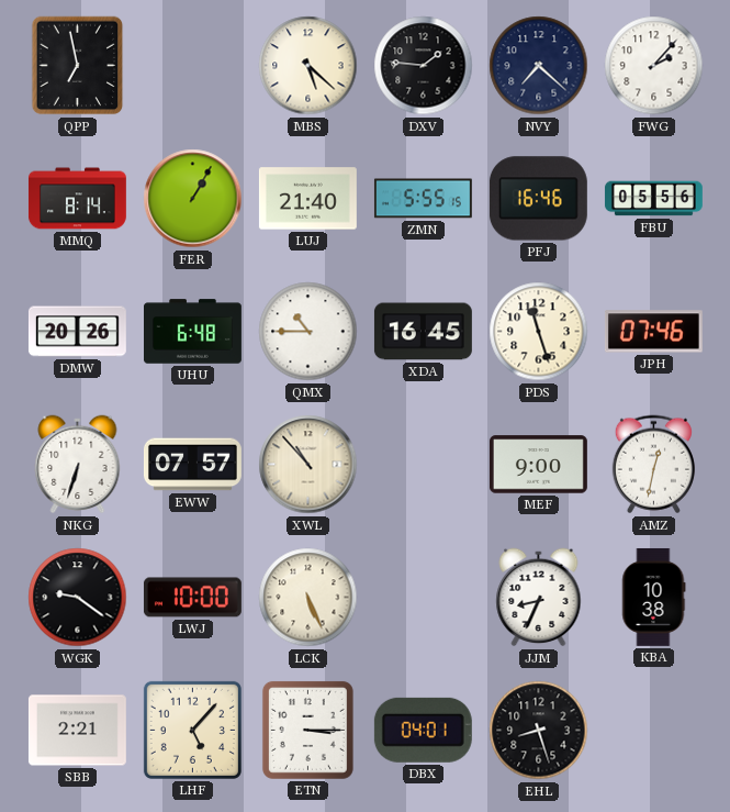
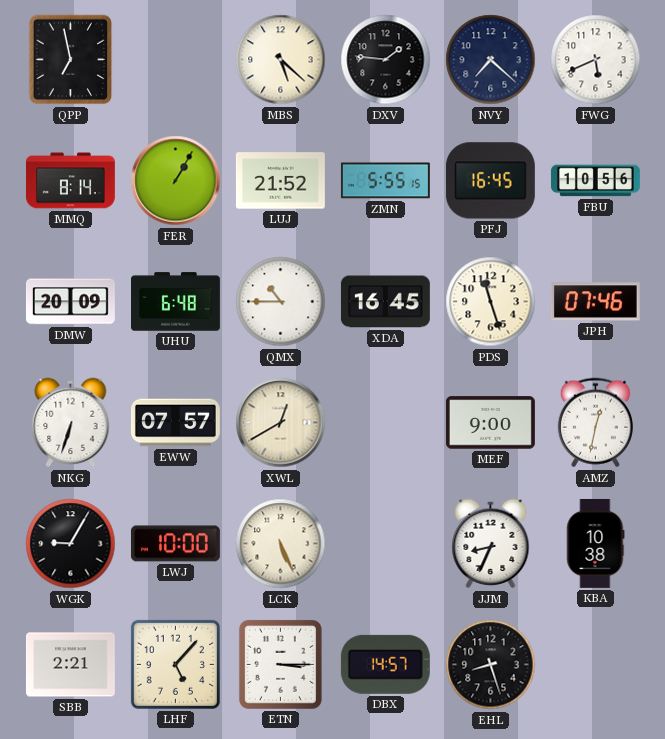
FWG: 2:07 -> 5:41
LUJ: 21:40 -> 21:52
PFJ: 16:46 -> 16:45
FBU: 05:56 -> 10:56
DMW: 20:26 -> 20:09
XWL: 10:53 -> 12:40
WGK: 9:21 -> 9:05
DBX: 04:01 -> 14:57
